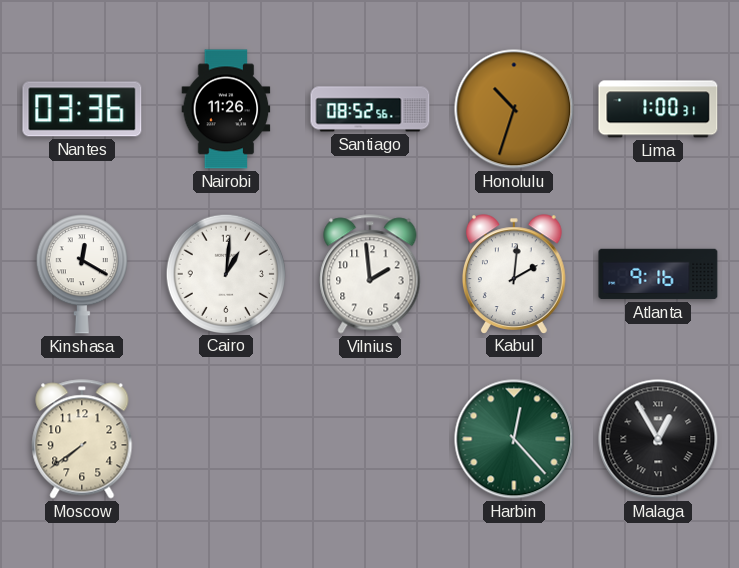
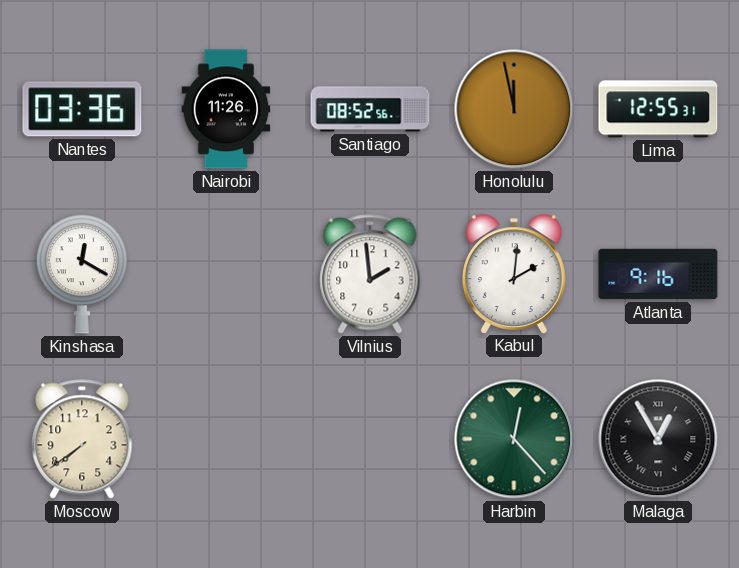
Honolulu: 10:33 -> 11:58
Lima: 1:00 -> 12:55
Cairo: 1:01 -> none
